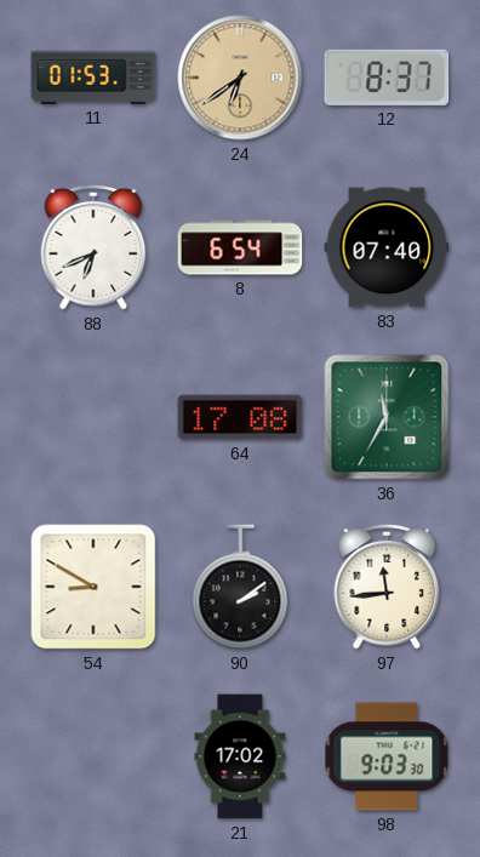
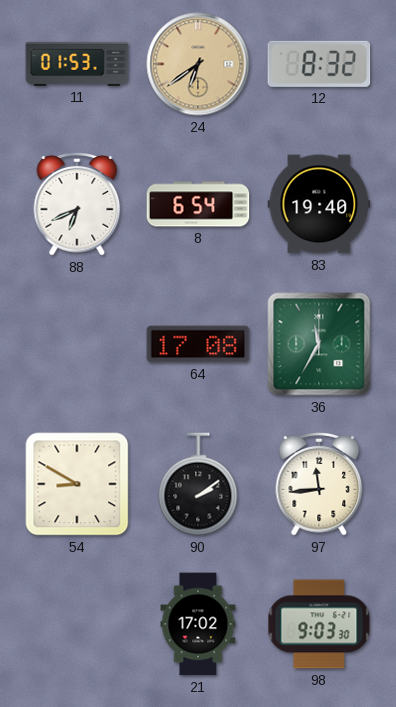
12: 8:37 -> 8:32
83: 07:40 -> 19:40
